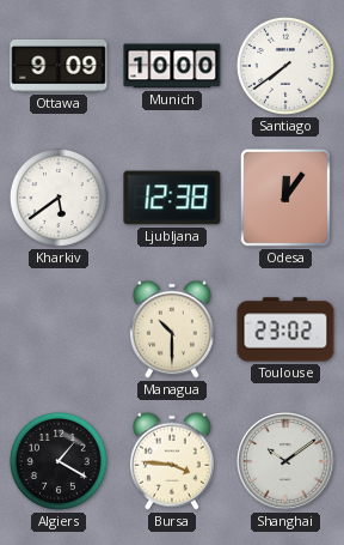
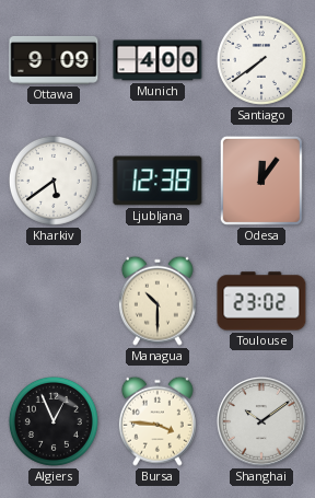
Munich: 10:00 -> 4:00
Algiers: 1:20 -> 12:56
